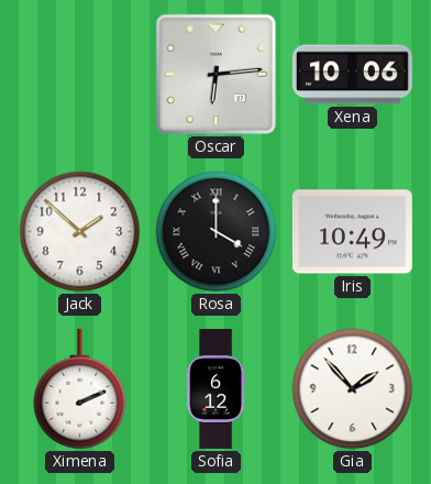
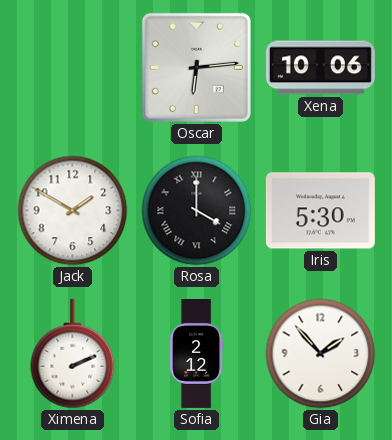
Jack: 1:52 -> 1:50
Iris: 10:49 -> 5:30
Sofia: 6:12 -> 2:12
